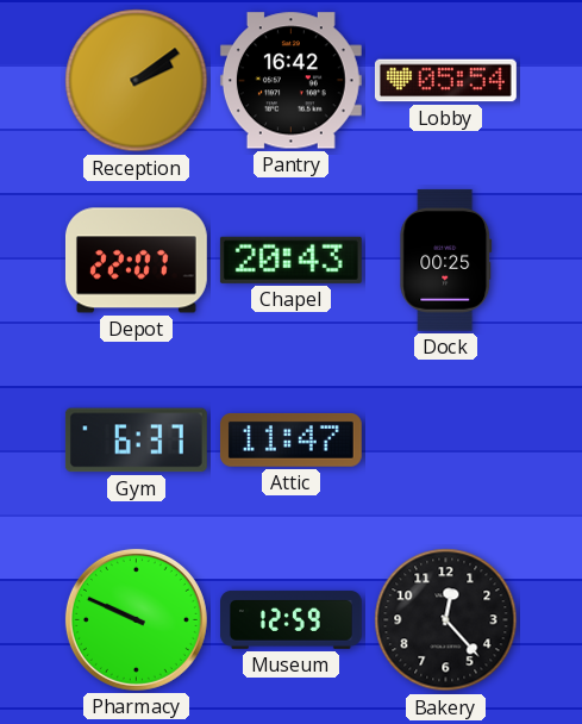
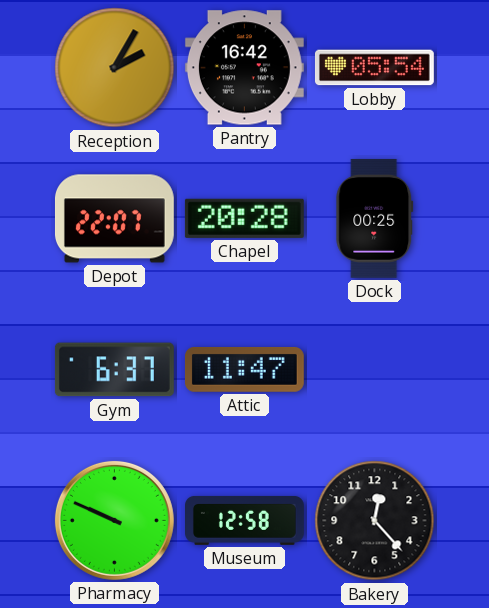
Reception: 2:09 -> 2:05
Chapel: 20:43 -> 20:28
Museum: 12:59 -> 12:58
